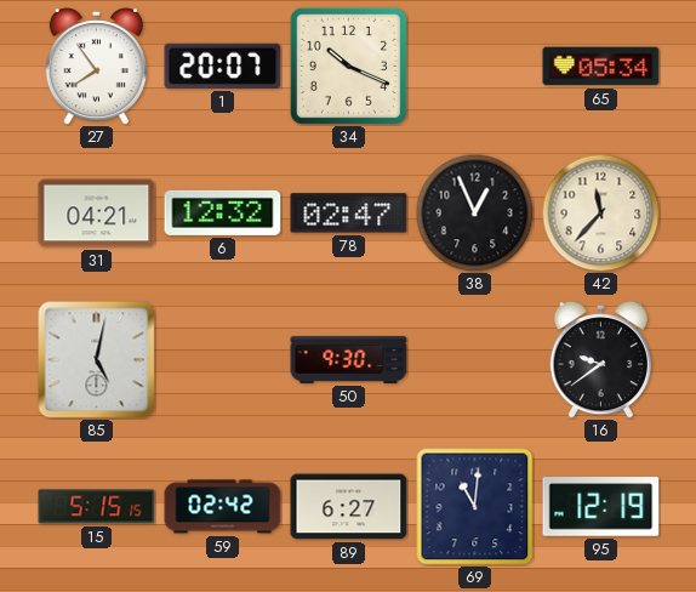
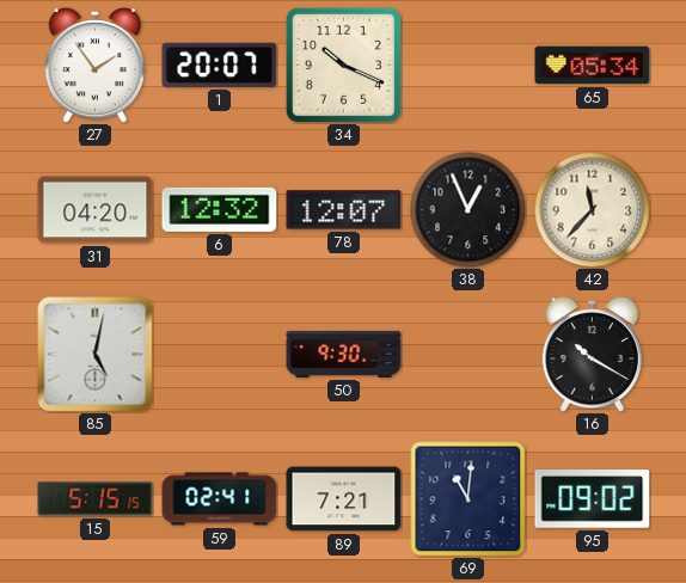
27: 7:54 -> 1:54
31: 04:21 -> 04:20
78: 02:47 -> 12:07
16: 9:39 -> 10:20
59: 02:42 -> 02:41
89: 6:27 -> 7:21
95: 12:19 -> 09:02
